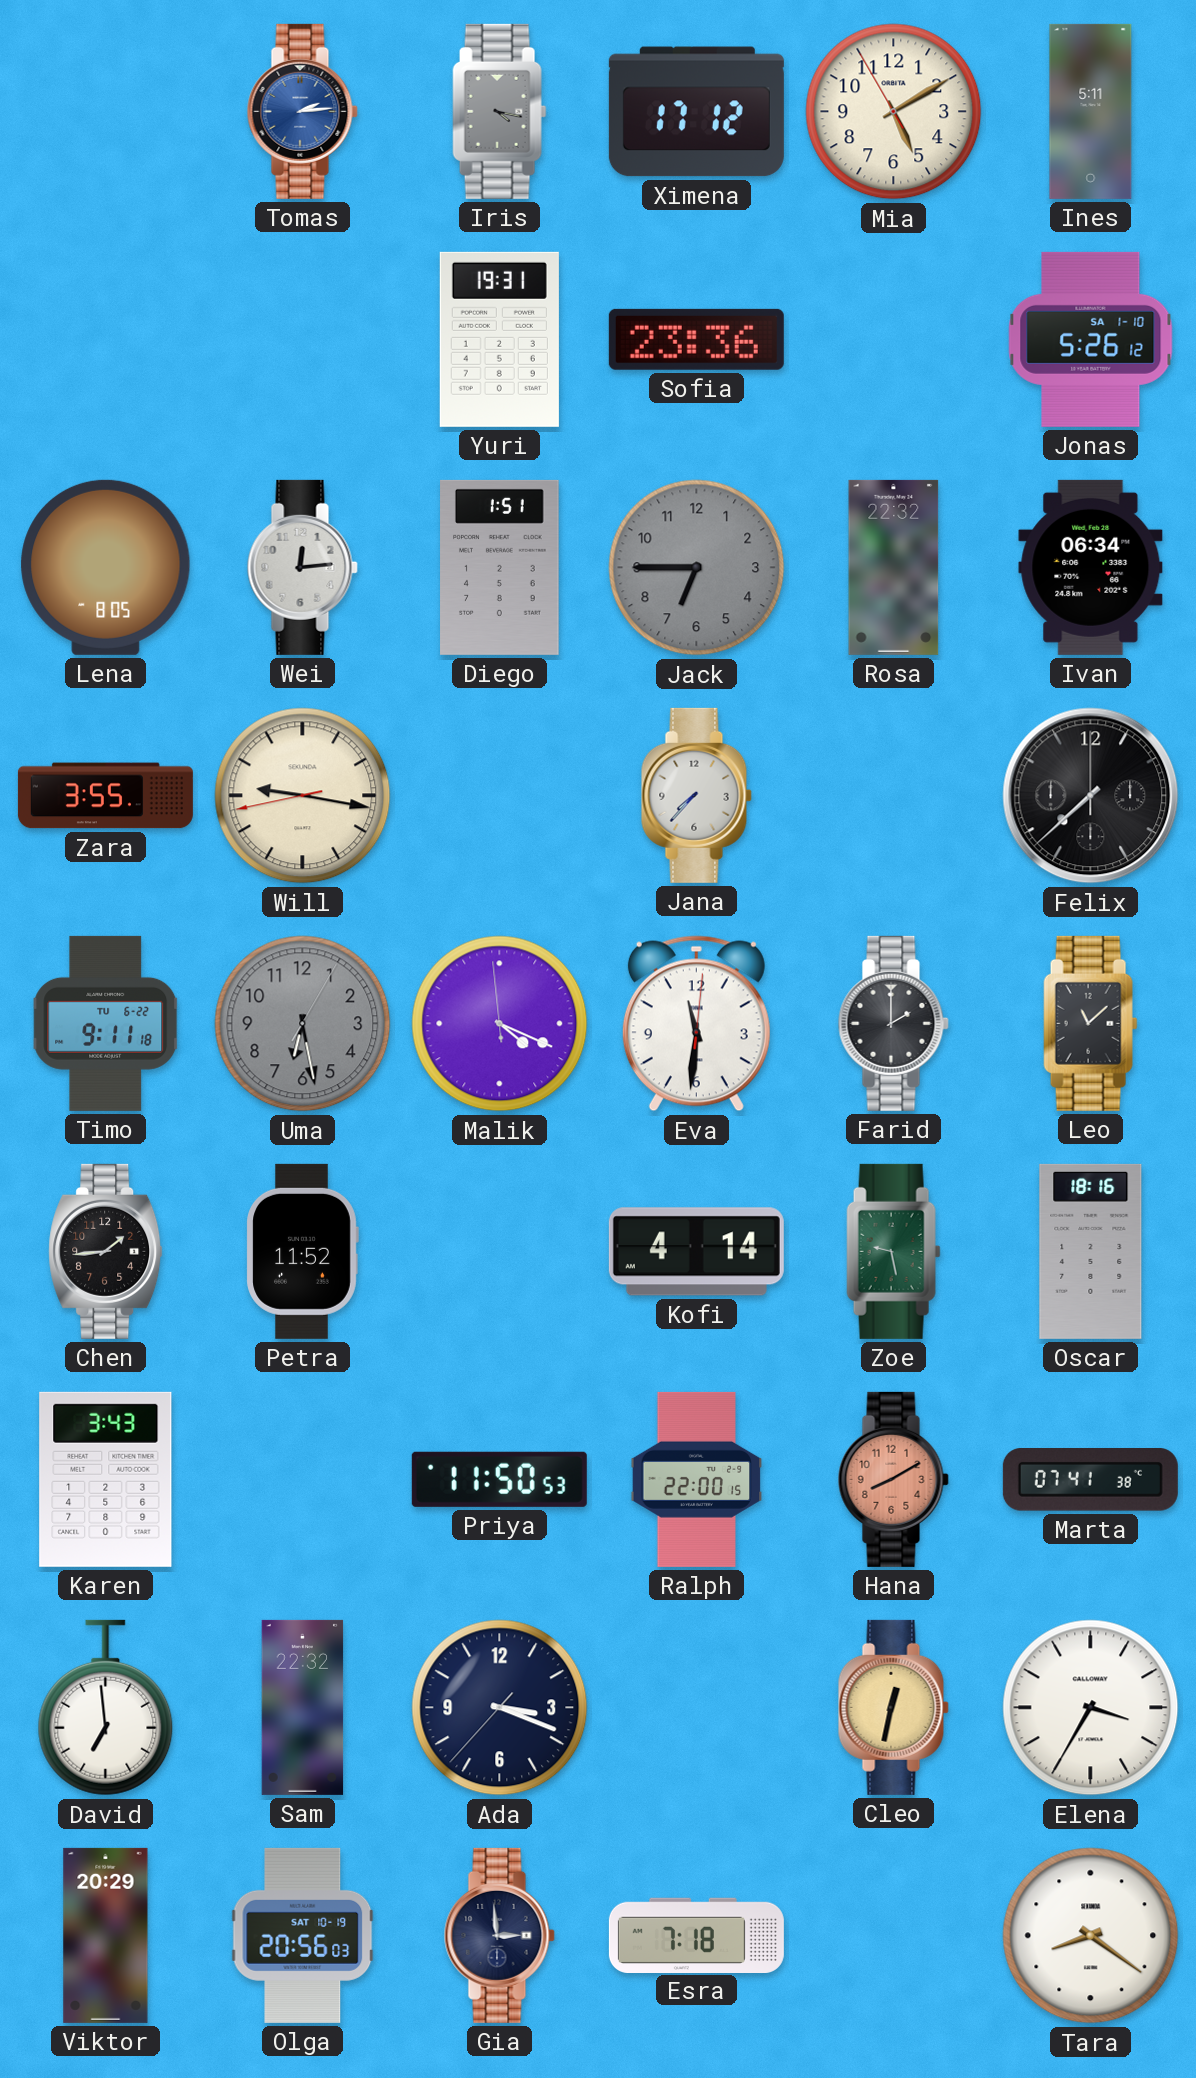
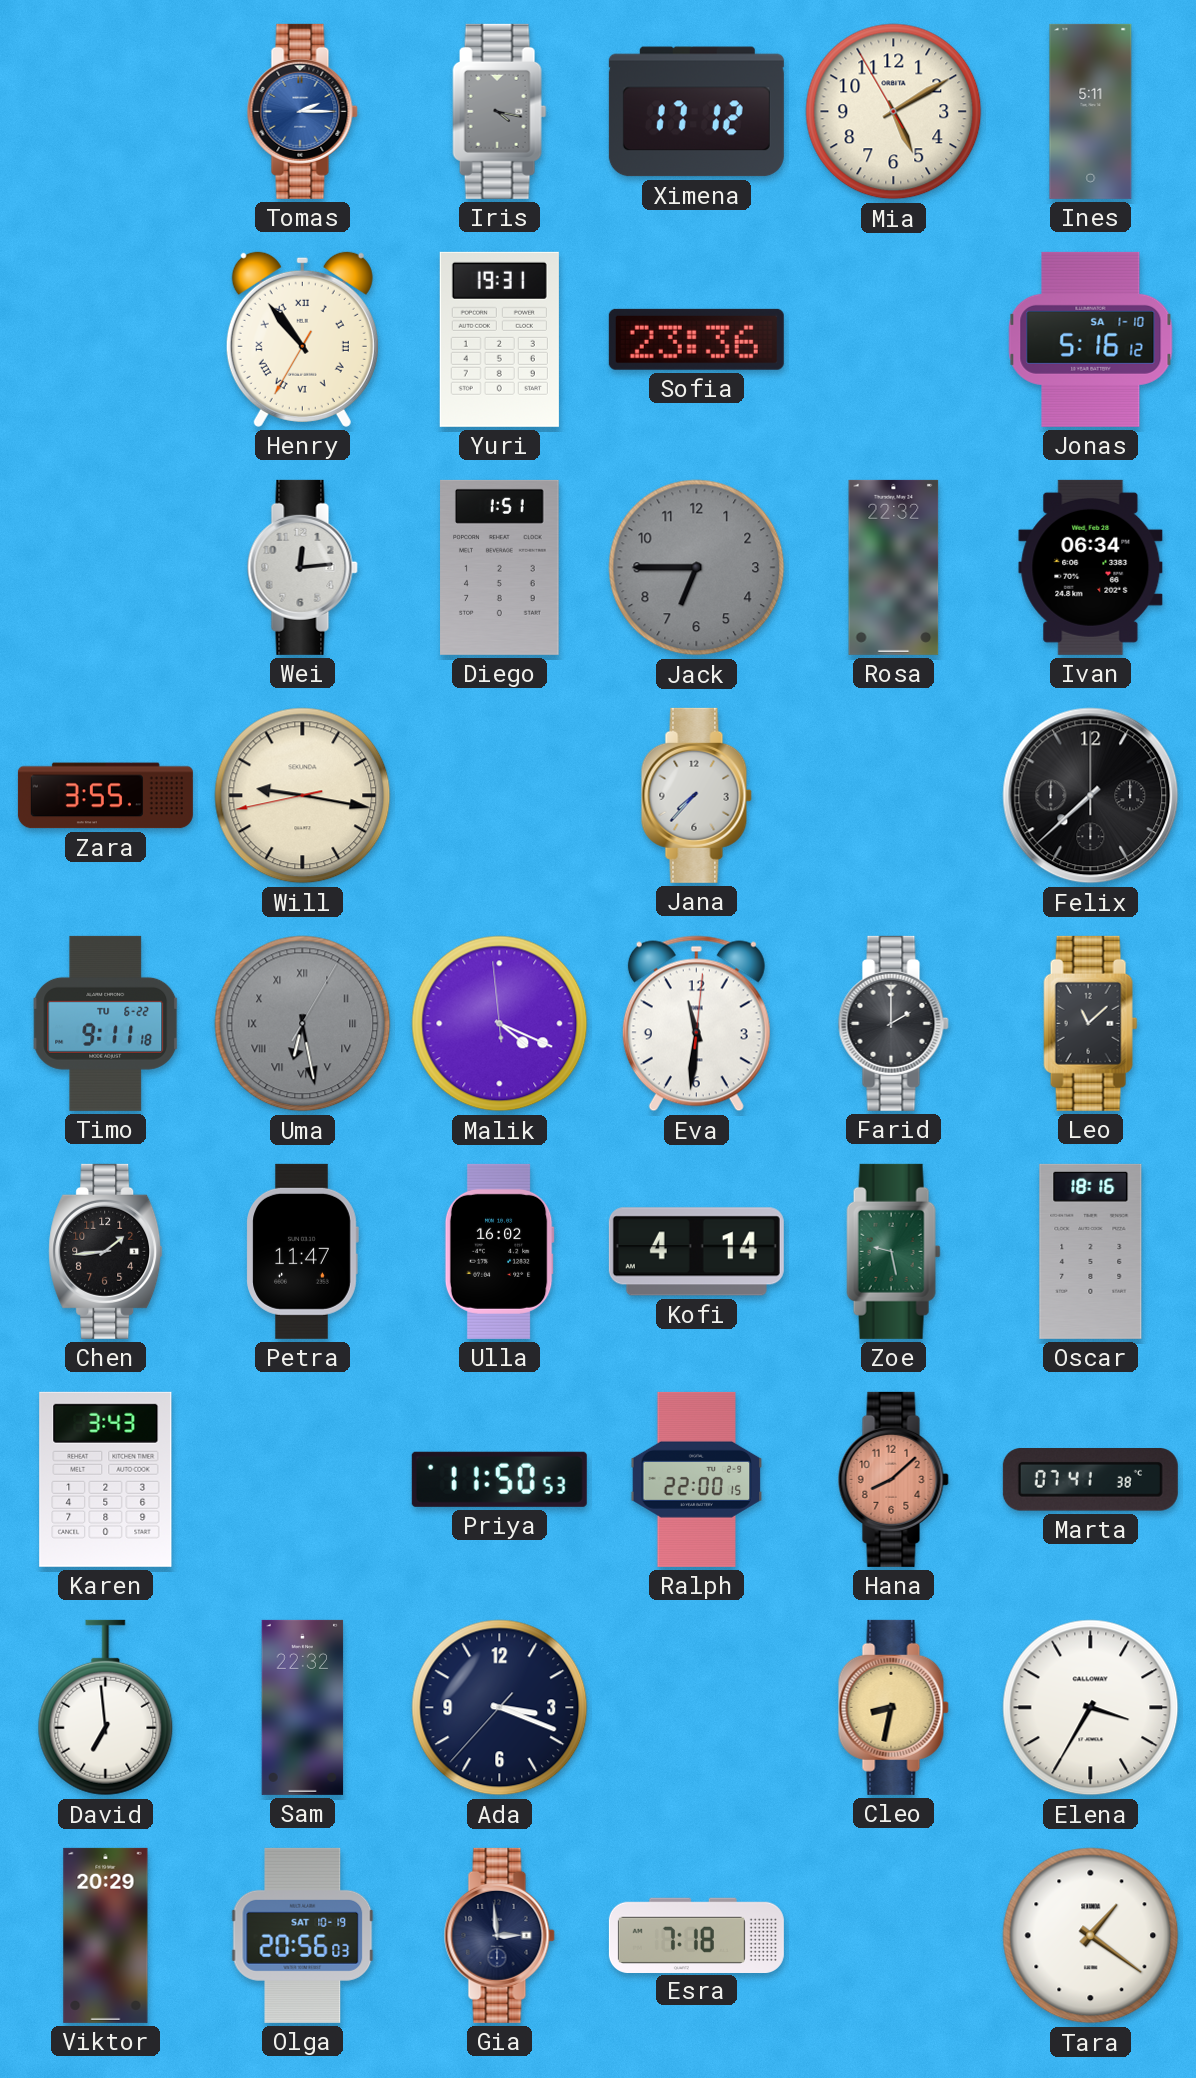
Tomas: 2:14 -> 2:15
Henry: none -> 10:53
Jonas: 5:26 -> 5:16
Lena: 8:05 -> none
Uma numerals: Arabic -> Roman
Petra: 11:52 -> 11:47
Ulla: none -> 16:02
Hana: 8:10 -> 8:08
Cleo: 12:32 -> 8:32
Tara: 8:21 -> 1:21
